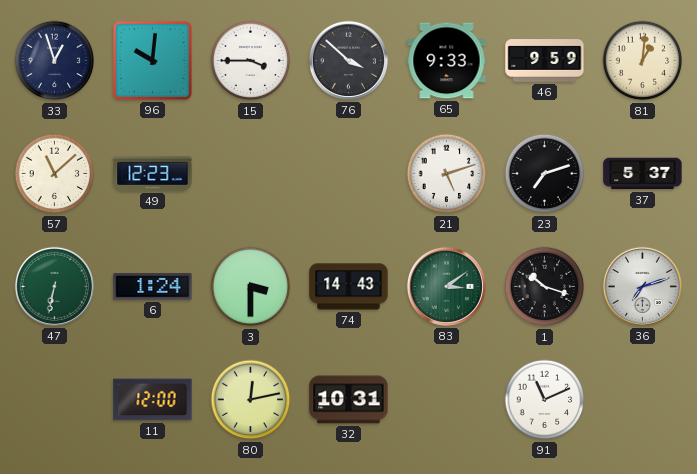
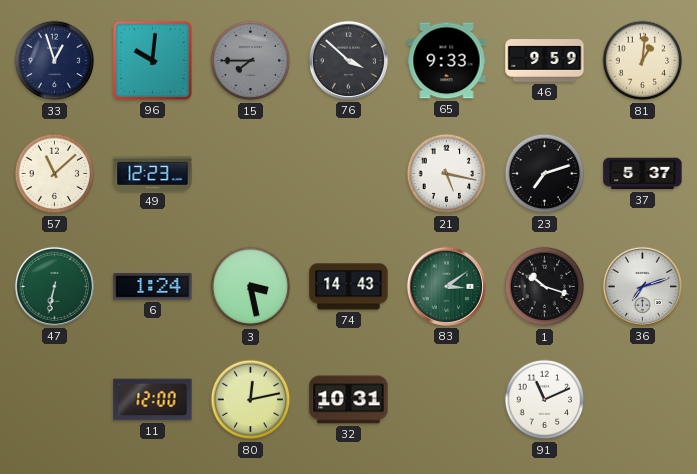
15: 3:45 -> 7:45
15 dial: white -> grey
21: 5:12 -> 5:17
3: 3:30 -> 3:28
